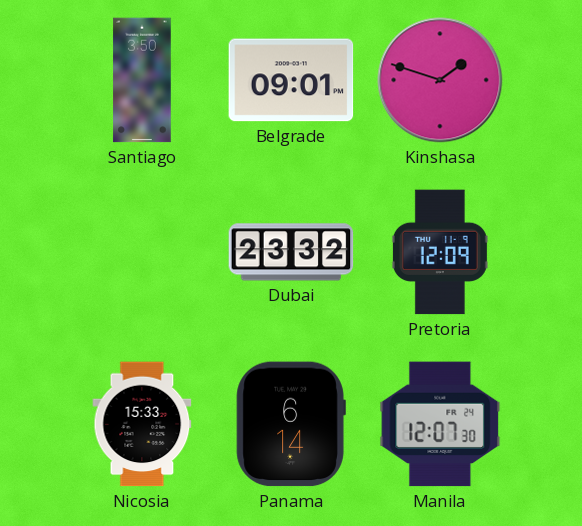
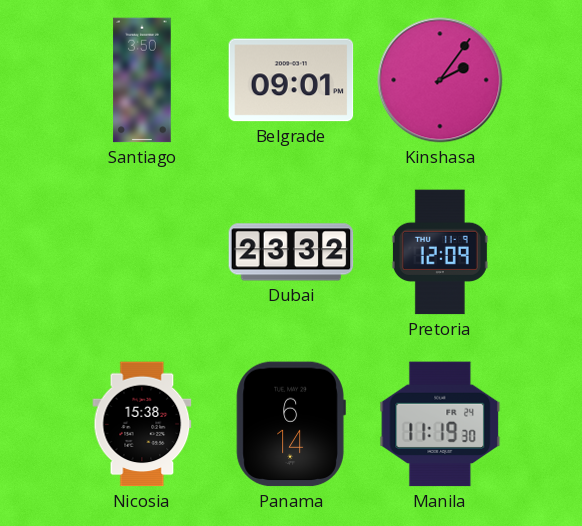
Kinshasa: 1:48 -> 2:06
Nicosia: 15:33 -> 15:38
Manila: 12:07 -> 11:19
